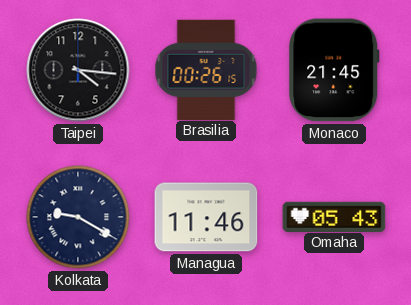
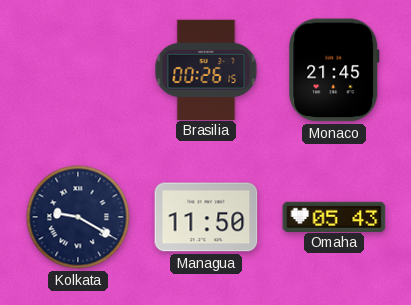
Taipei: 4:16 -> none
Managua: 11:46 -> 11:50
